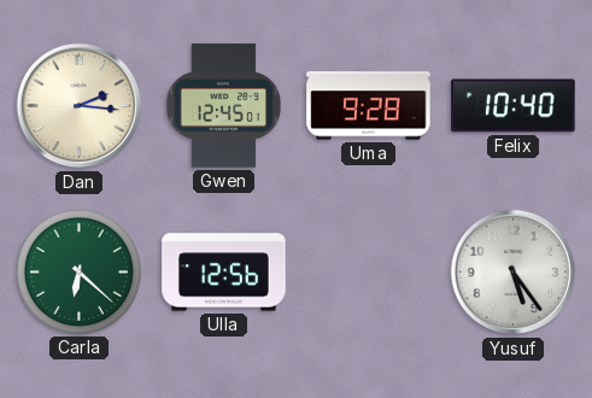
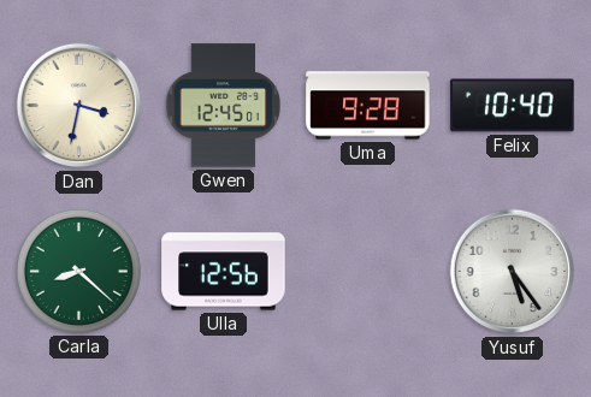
Dan: 2:16 -> 3:32
Carla: 6:22 -> 8:22
